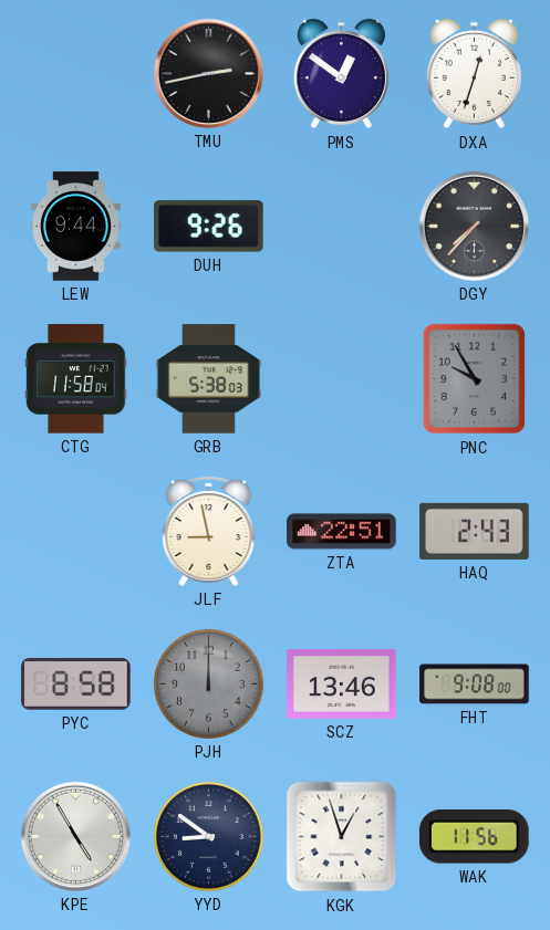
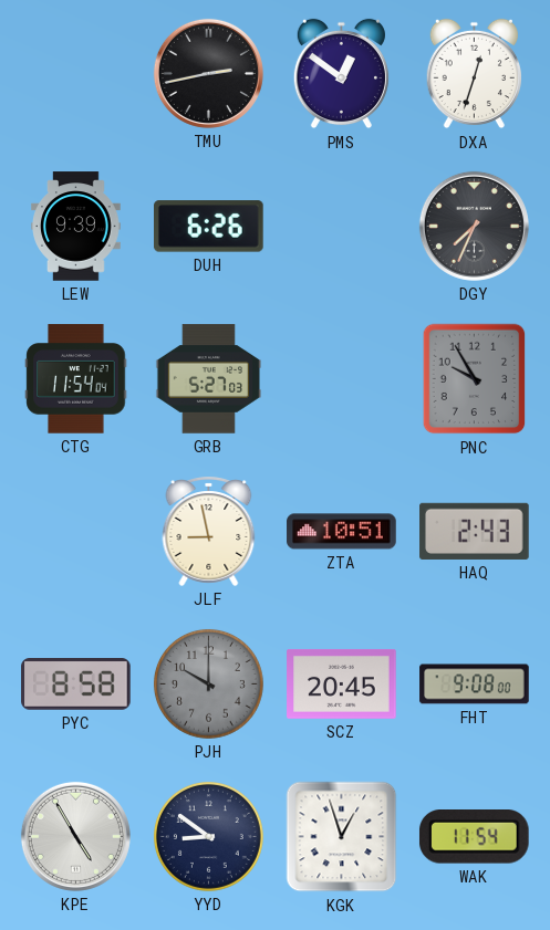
LEW: 9:44 -> 9:39
DUH: 9:26 -> 6:26
DGY: 7:37 -> 7:34
CTG: 11:58 -> 11:54
GRB: 5:38 -> 5:27
ZTA: 22:51 -> 10:51
PJH: 12:00 -> 10:00
SCZ: 13:46 -> 20:45
WAK: 11:56 -> 11:54
